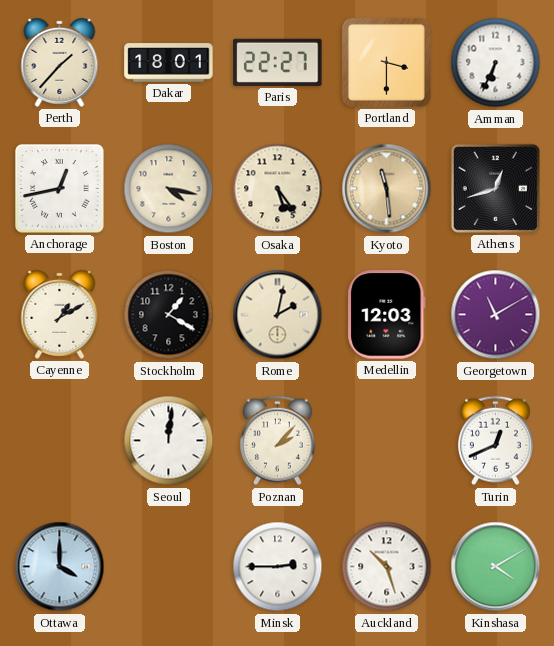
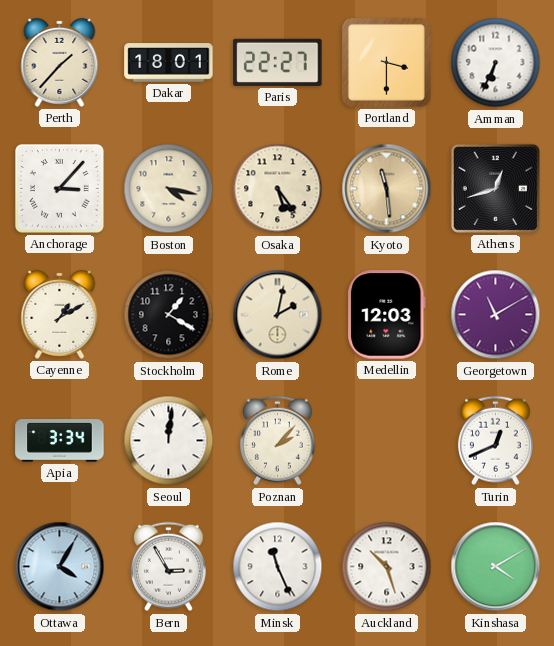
Anchorage: 12:43 -> 3:07
Apia: none -> 3:34
Ottawa: 4:00 -> 4:05
Bern: none -> 2:55
Minsk: 2:45 -> 11:26
